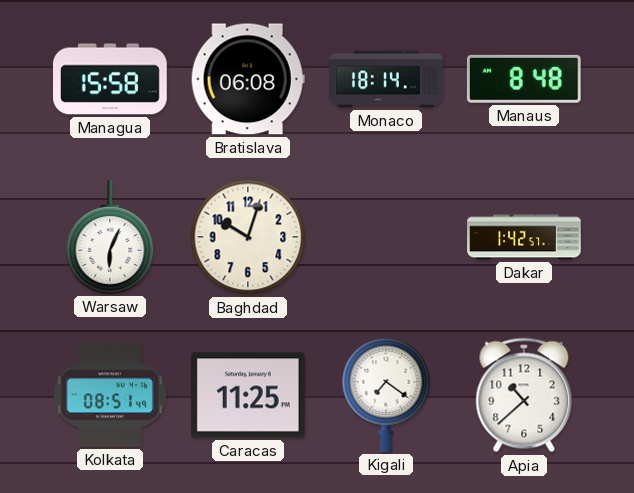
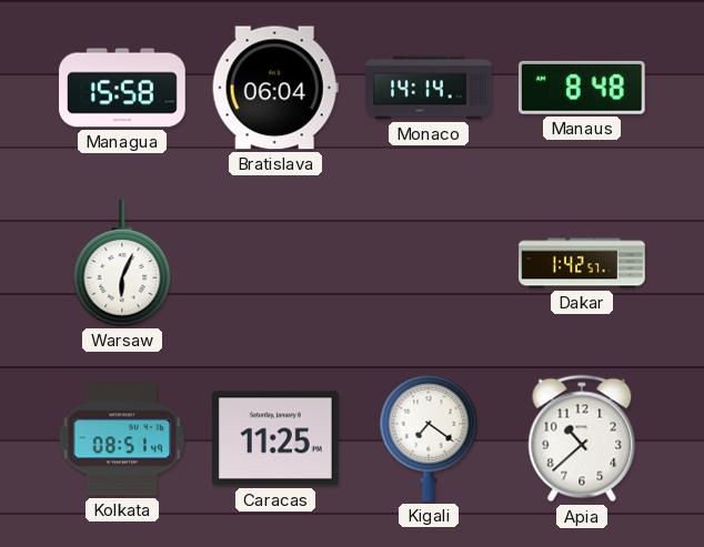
Bratislava: 06:08 -> 06:04
Monaco: 18:14 -> 14:14
Baghdad: 10:03 -> none
